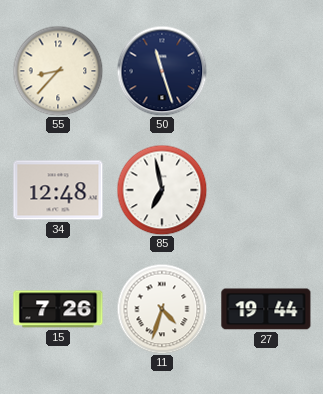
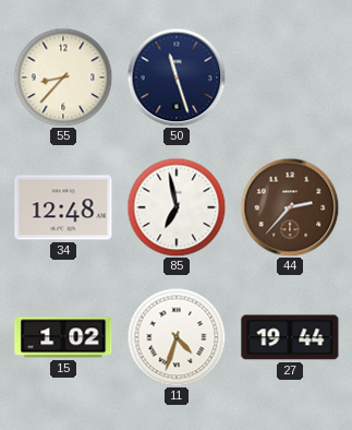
44: none -> 2:37
15: 7:26 -> 1:02
